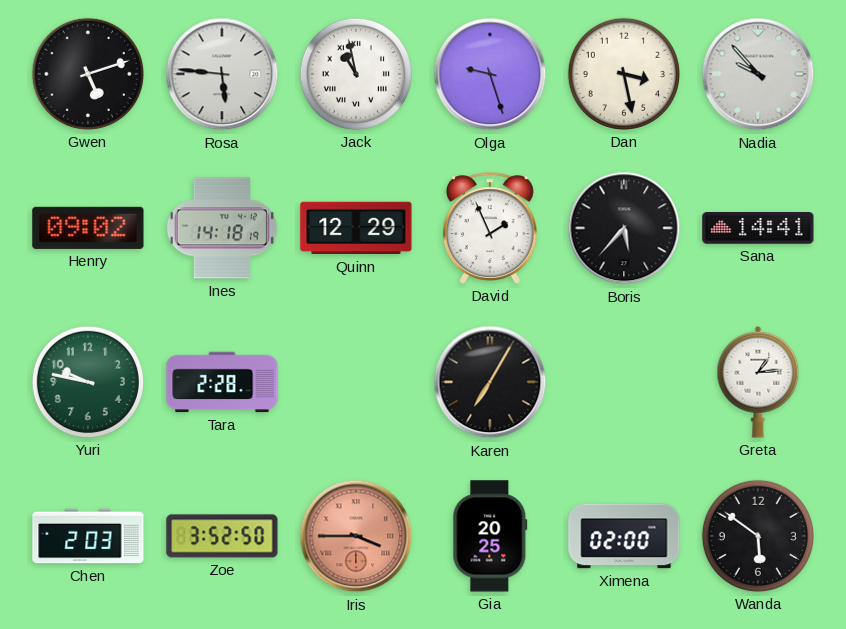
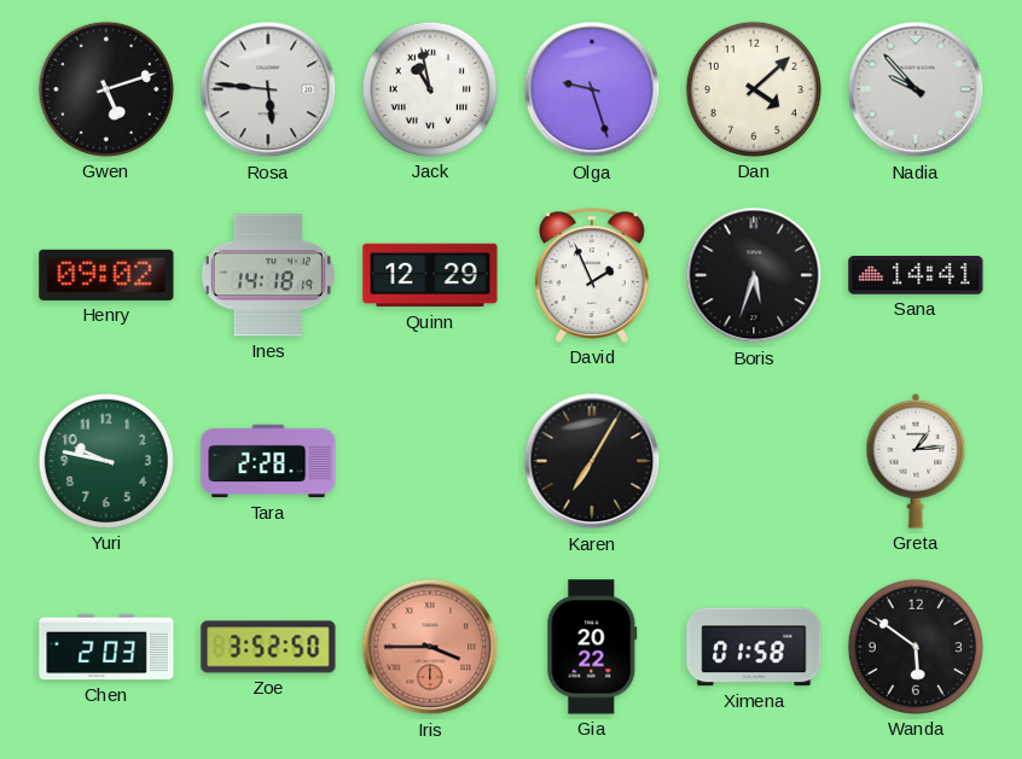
Dan: 3:28 -> 4:08
Boris: 5:37 -> 5:33
Gia: 20:25 -> 20:22
Ximena: 02:00 -> 01:58
